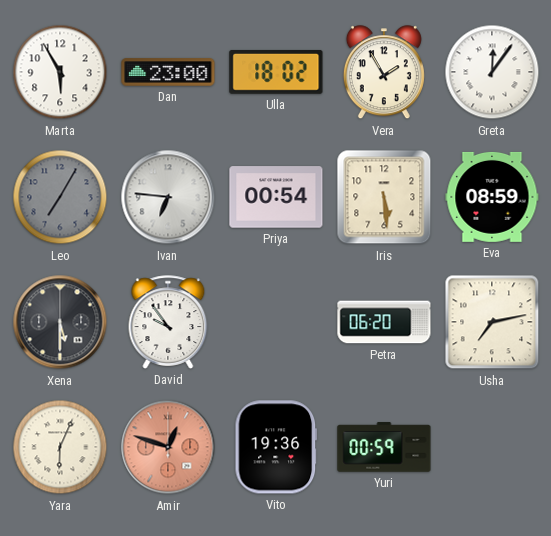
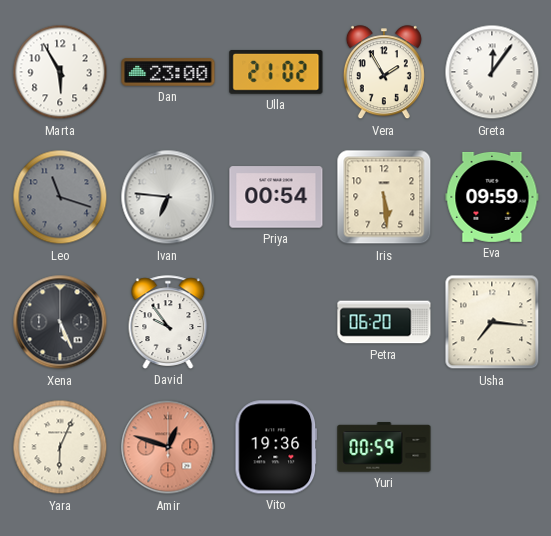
Ulla: 18:02 -> 21:02
Leo: 7:05 -> 11:18
Eva: 08:59 -> 09:59
Xena: 5:30 -> 5:26
Usha: 7:13 -> 7:16
